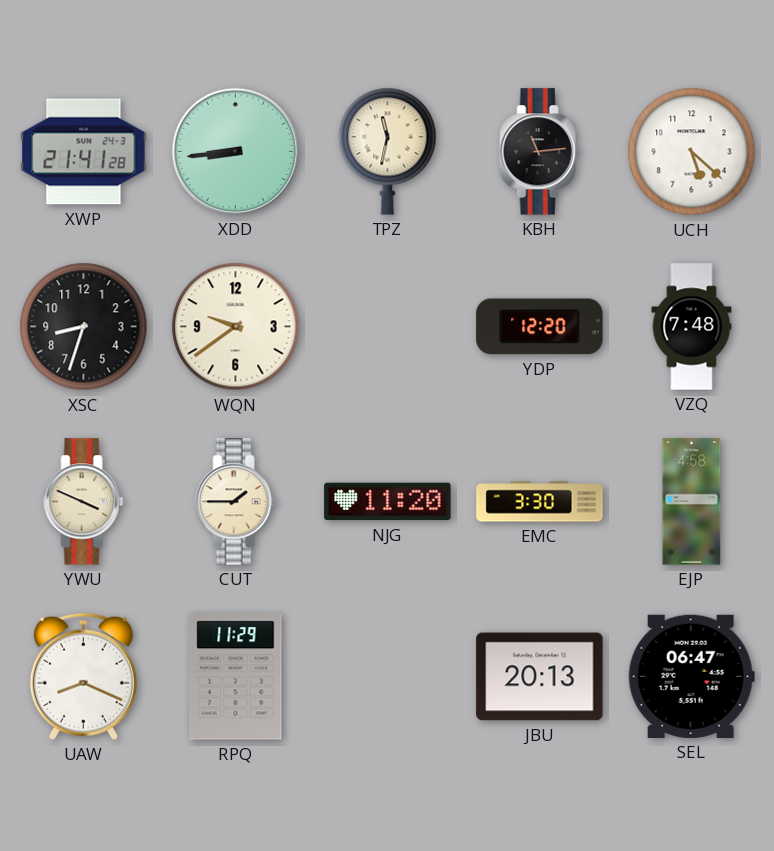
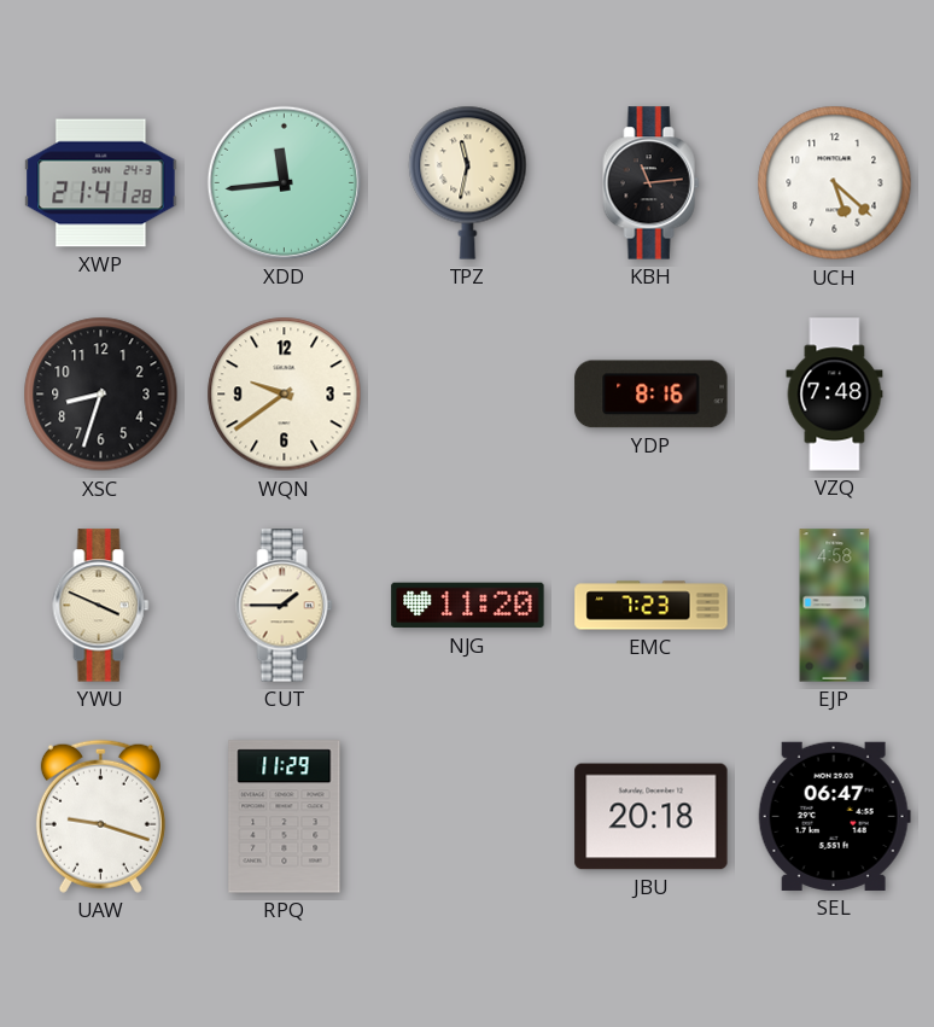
XDD: 8:44 -> 11:44
YDP: 12:20 -> 8:16
EMC: 3:30 -> 7:23
UAW: 8:19 -> 9:18
JBU: 20:13 -> 20:18
